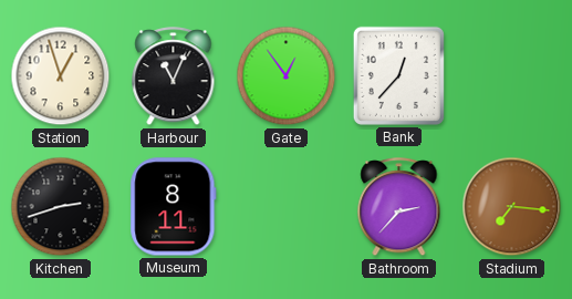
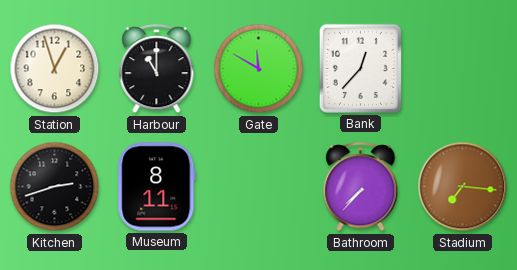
Harbour: 11:04 -> 11:00
Gate: 12:54 -> 11:50
Bathroom: 2:37 -> 7:37
